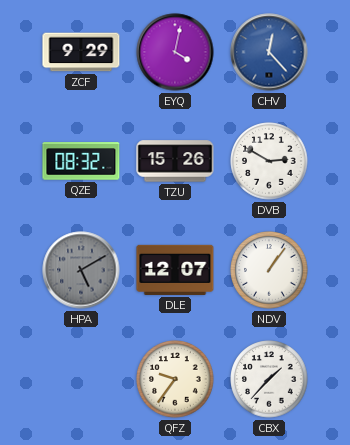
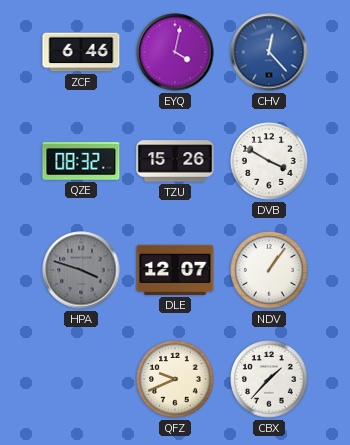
ZCF: 9:29 -> 6:46
DVB: 2:50 -> 3:50
HPA: 5:10 -> 3:48
QFZ: 9:36 -> 9:41
